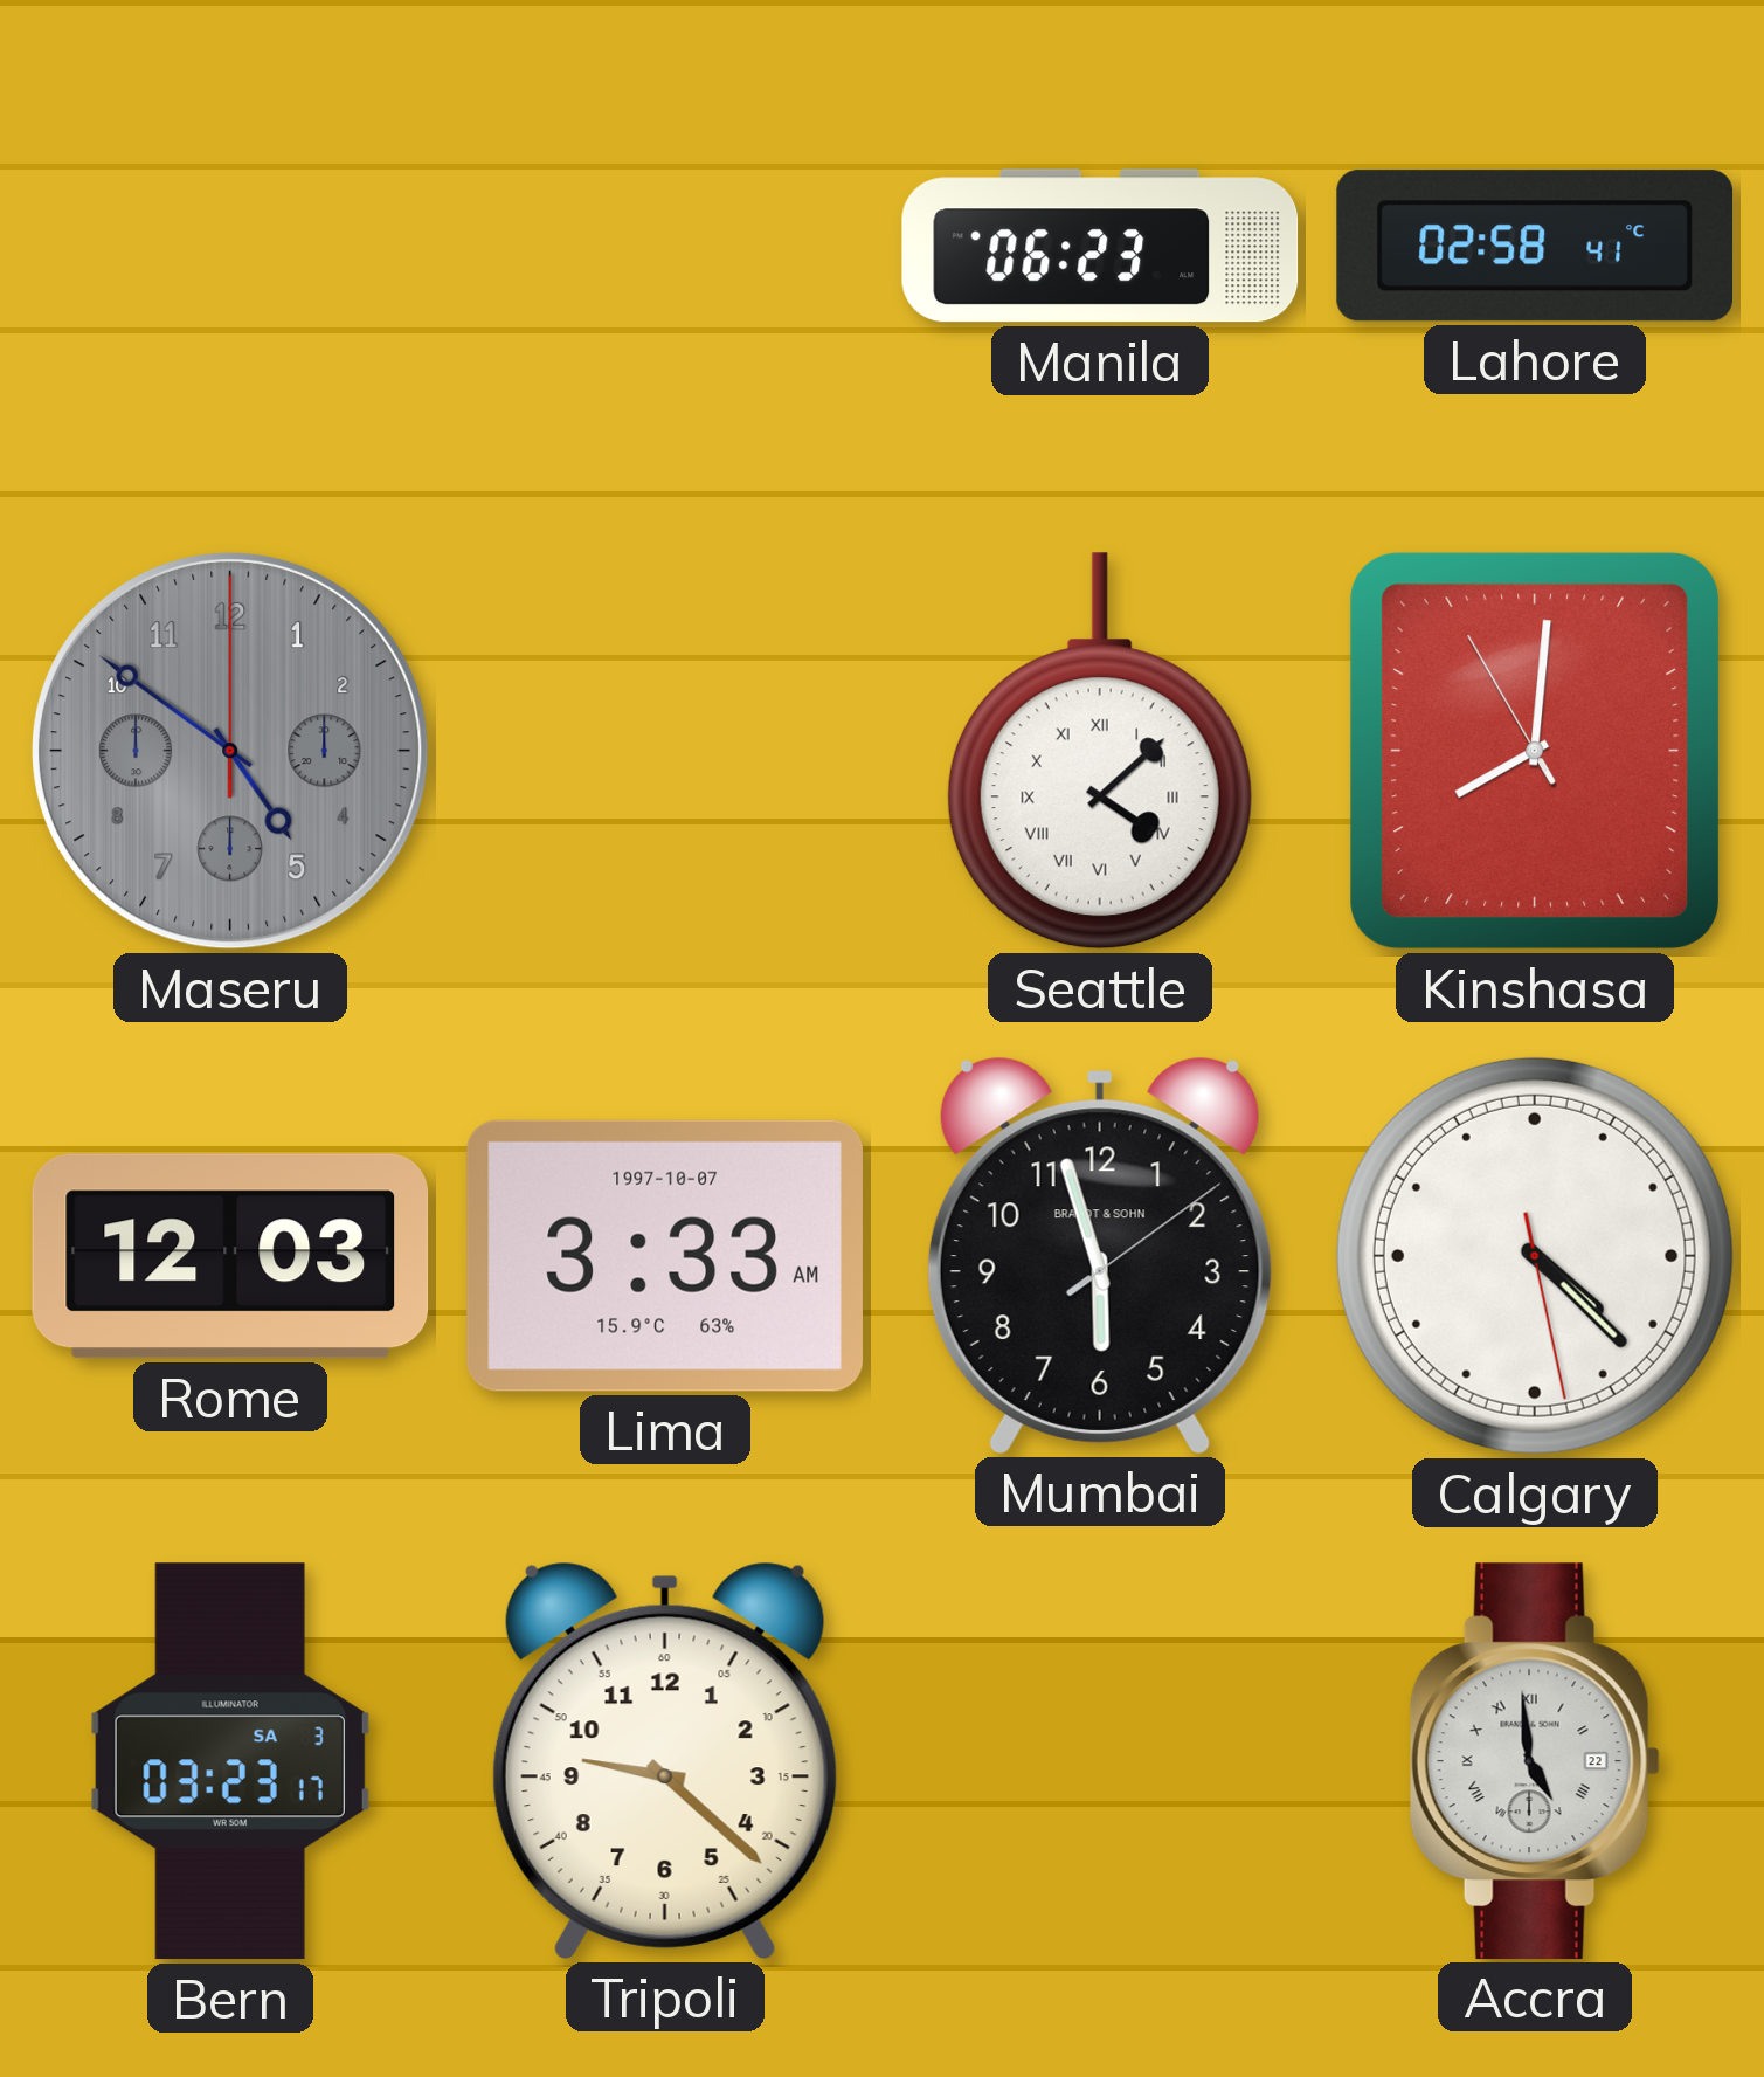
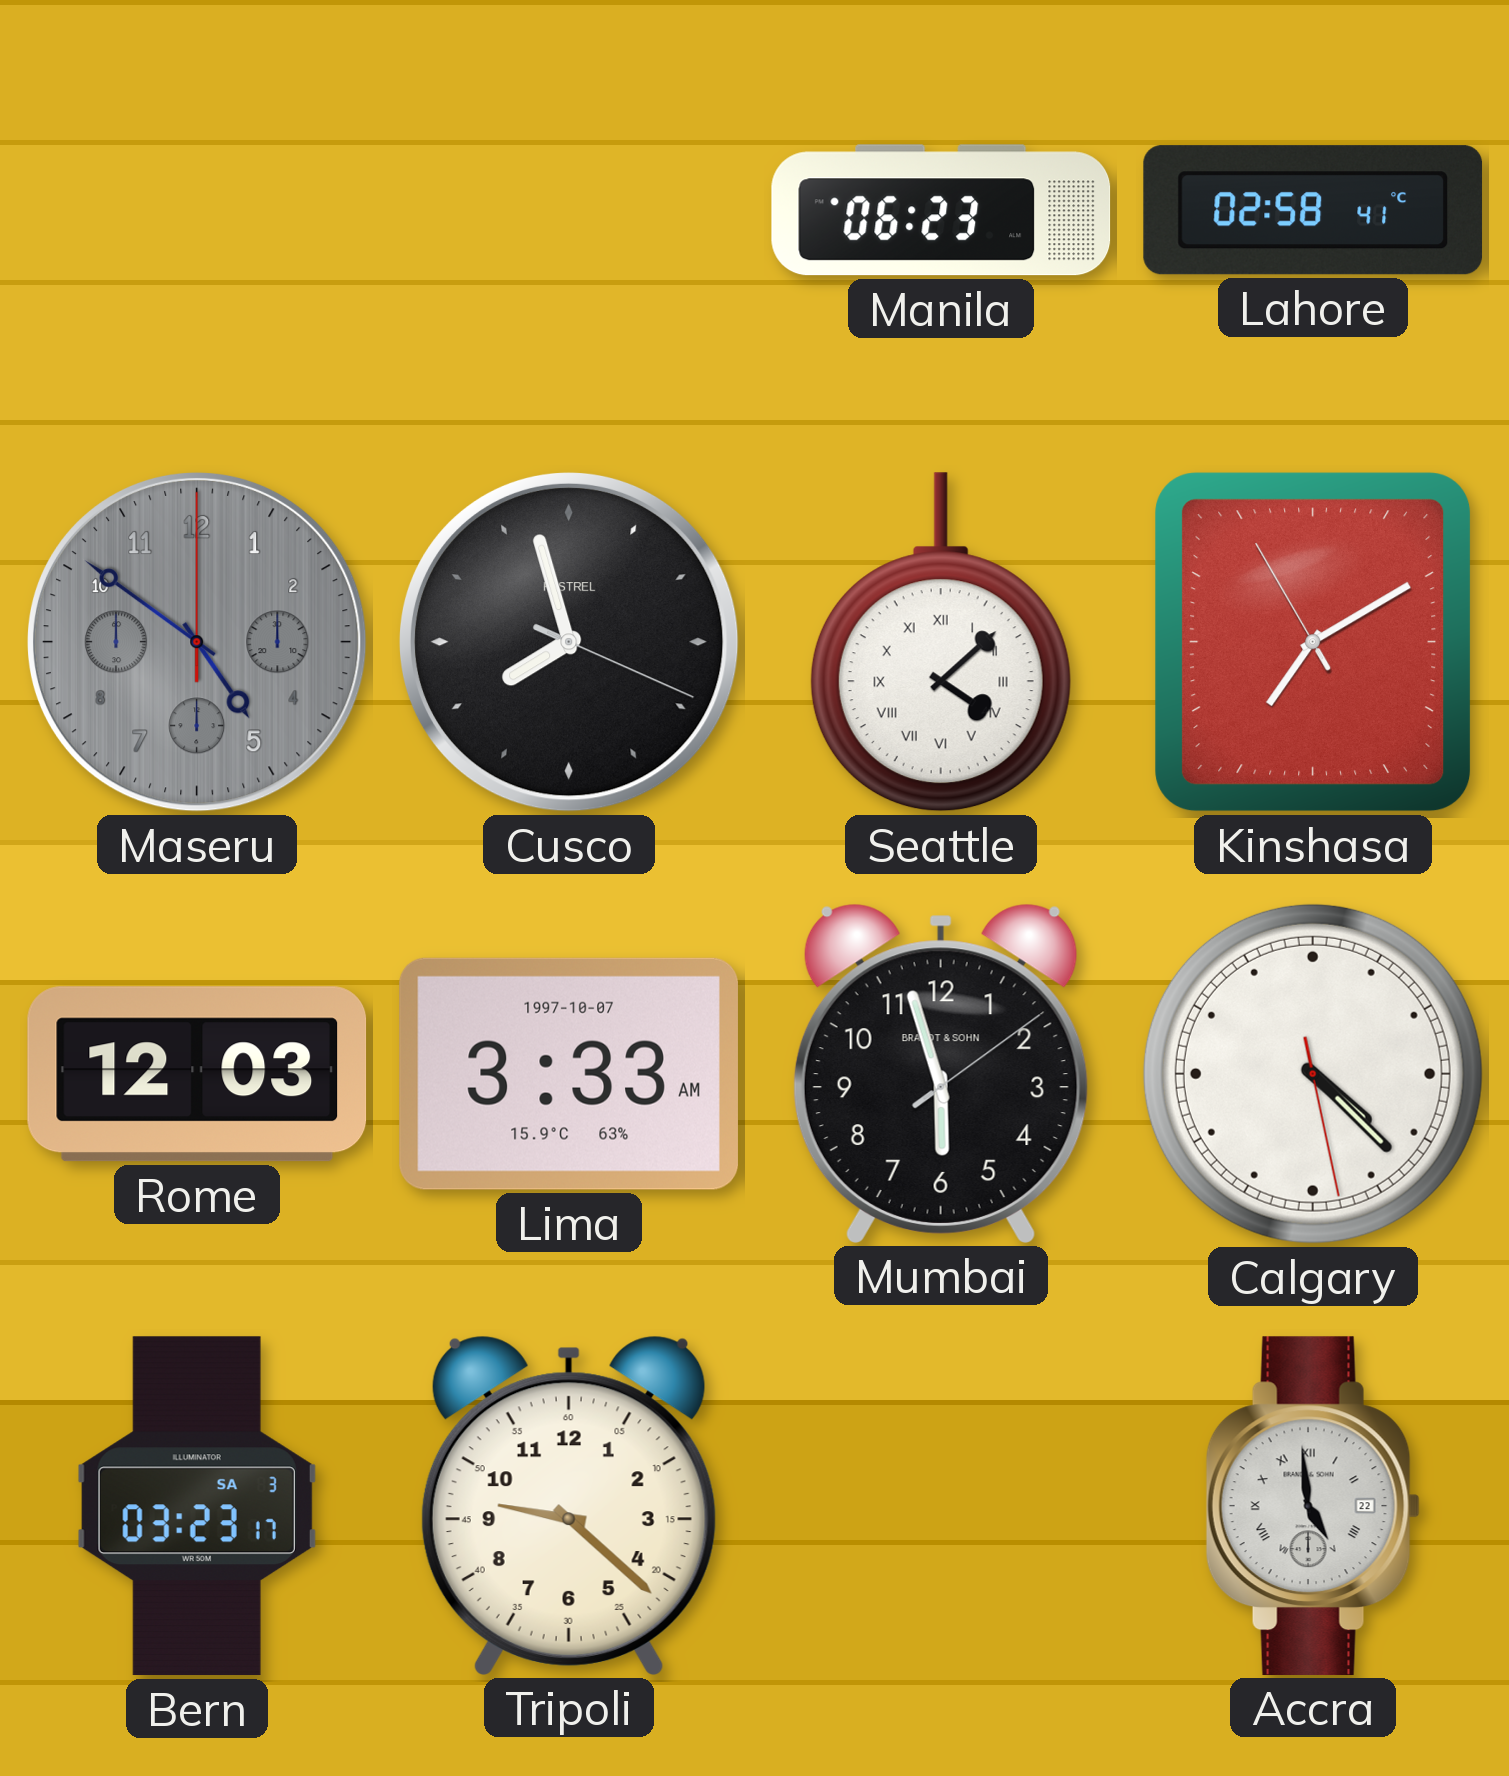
Cusco: none -> 7:57
Kinshasa: 8:00 -> 7:09
